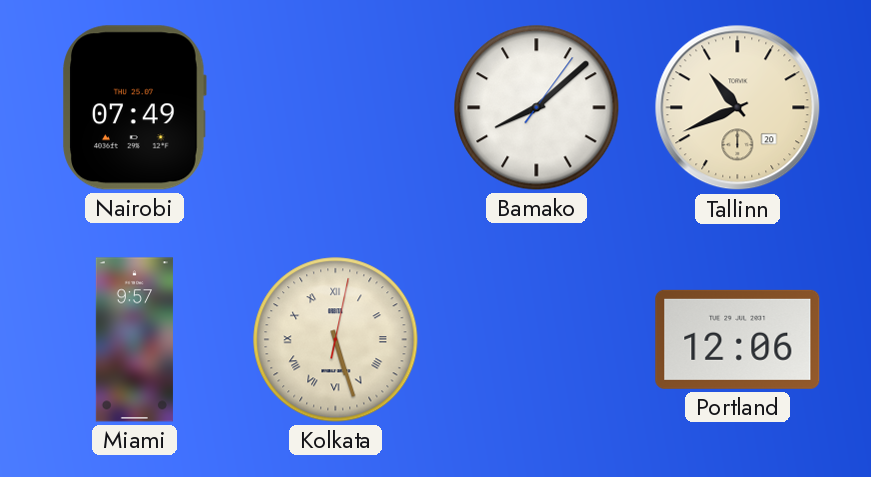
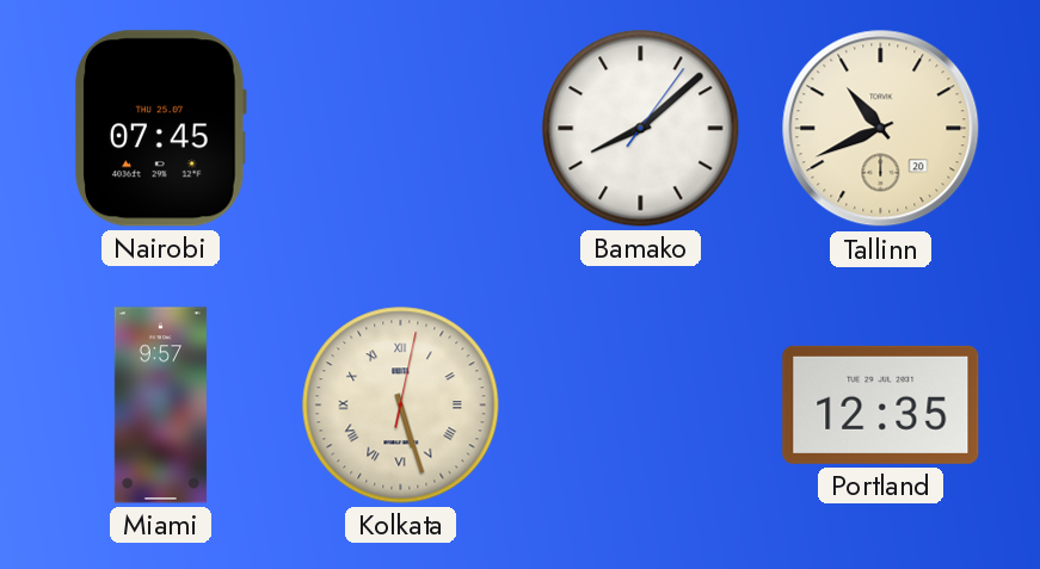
Nairobi: 07:49 -> 07:45
Portland: 12:06 -> 12:35
